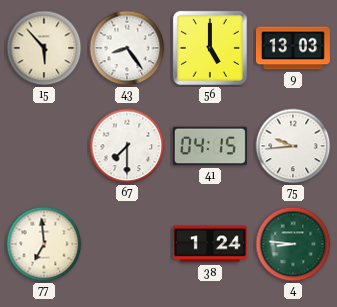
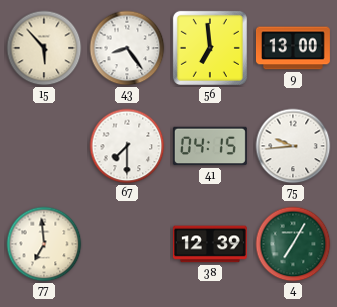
56: 5:00 -> 6:59
9: 13:03 -> 13:00
38: 1:24 -> 12:39
4: 8:46 -> 7:05
